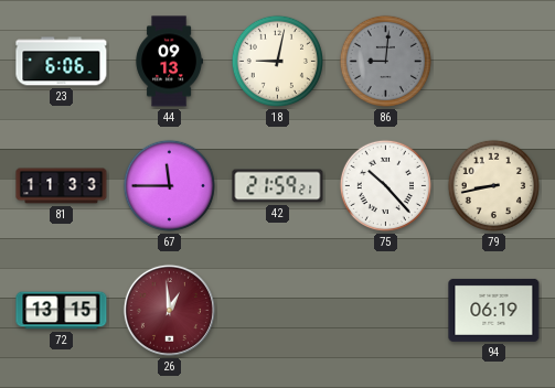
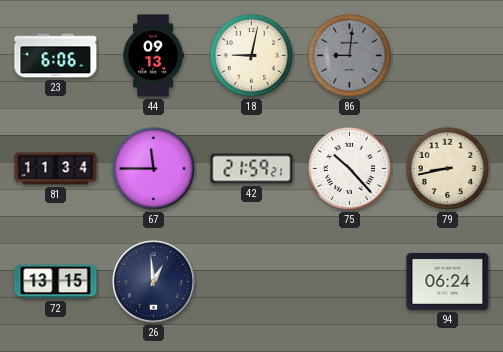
81: 11:33 -> 11:34
26 dial: burgundy -> navy
94: 06:19 -> 06:24
